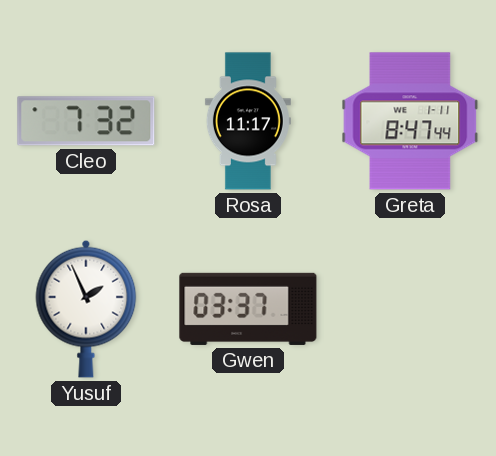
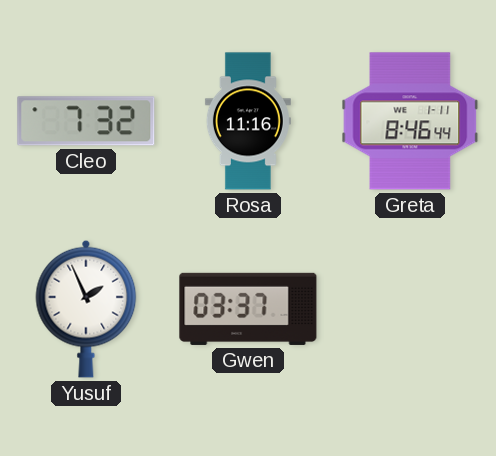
Rosa: 11:17 -> 11:16
Greta: 8:47 -> 8:46
